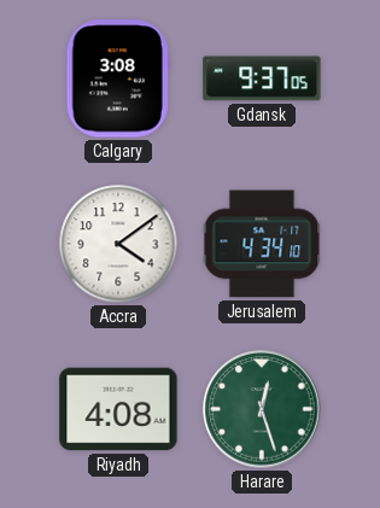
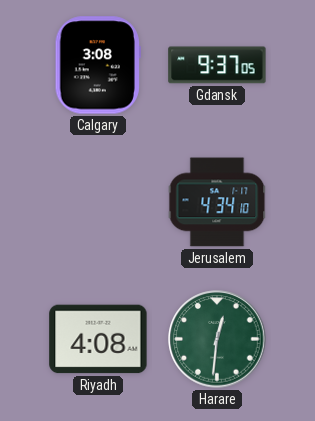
Accra: 4:09 -> none
Harare: 12:27 -> 12:31
